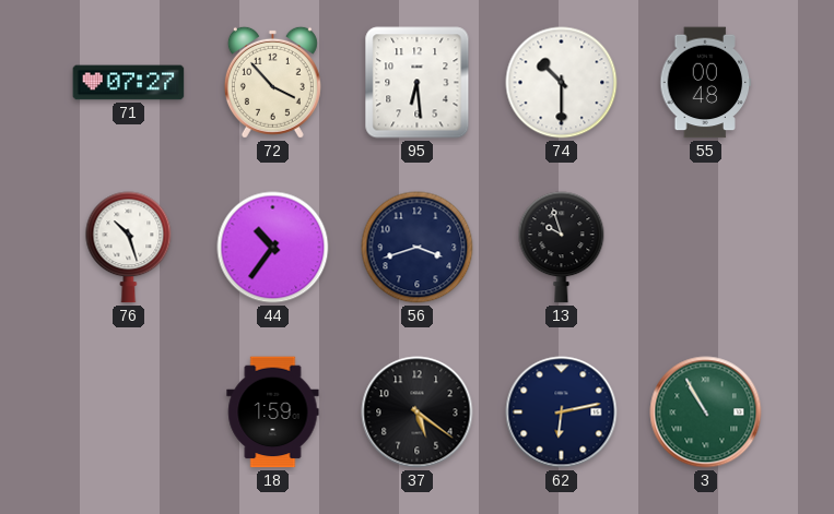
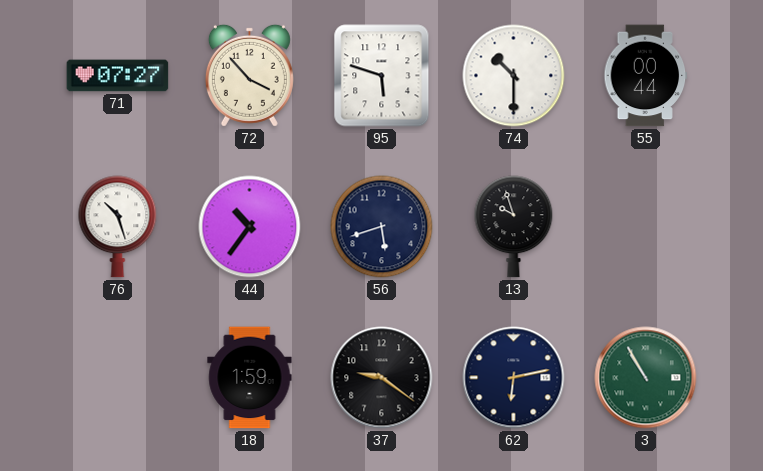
95: 6:29 -> 5:48
55: 00:48 -> 00:44
56: 3:42 -> 5:42
37: 5:21 -> 9:21
